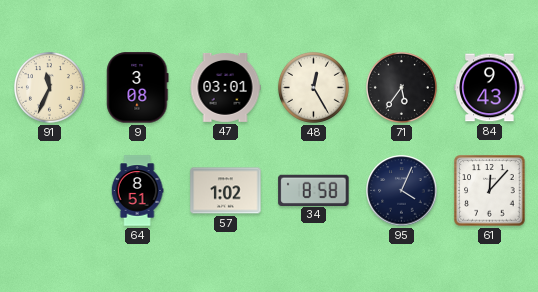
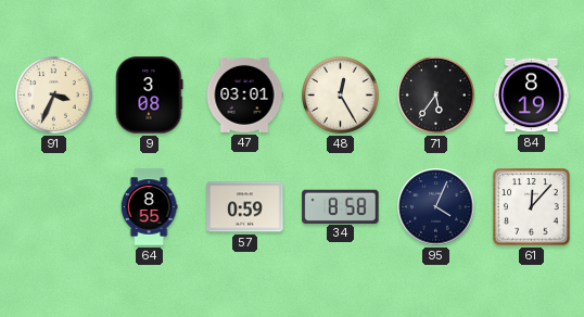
91: 11:34 -> 3:34
84: 9:43 -> 8:19
64: 8:51 -> 8:55
57: 1:02 -> 0:59
